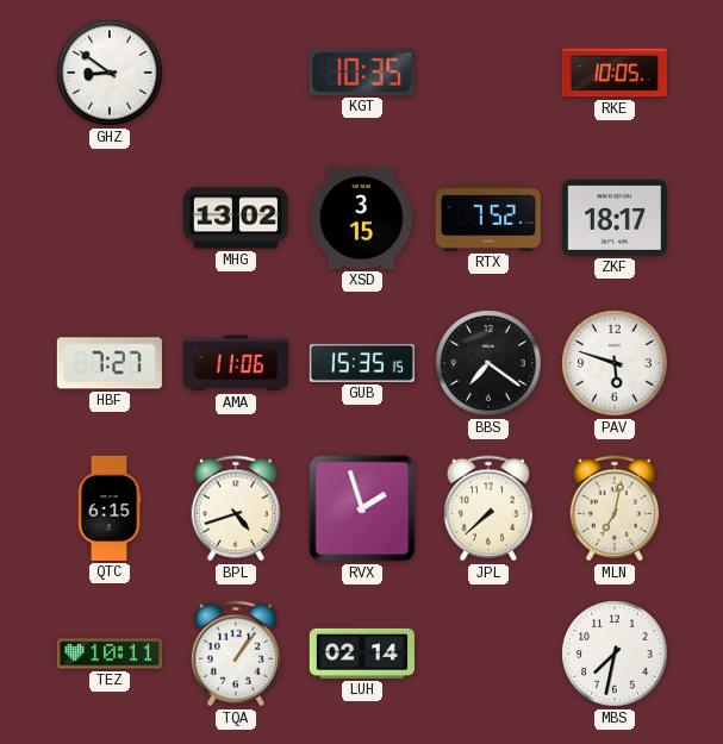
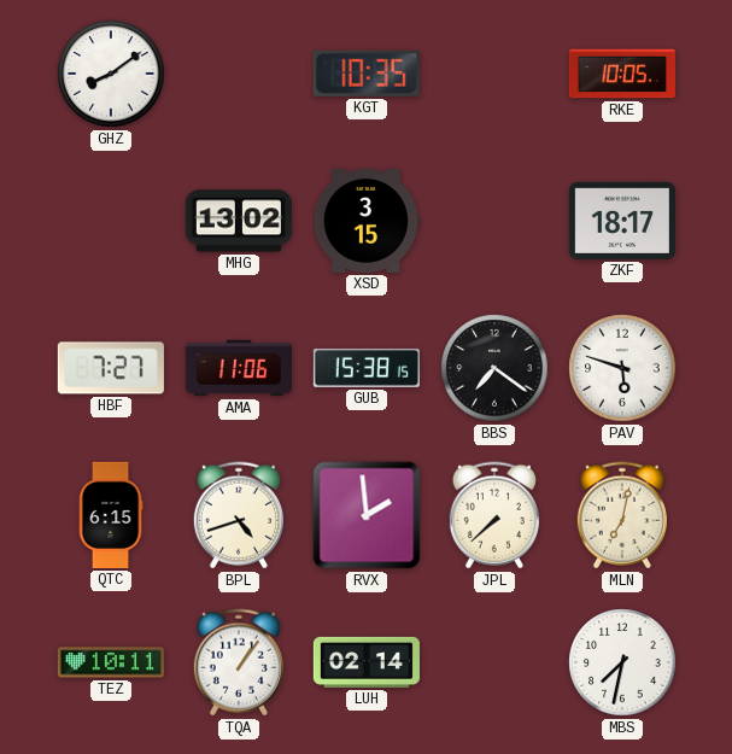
GHZ: 8:51 -> 8:09
RTX: 7:52 -> none
GUB: 15:35 -> 15:38
RVX: 1:57 -> 1:59
